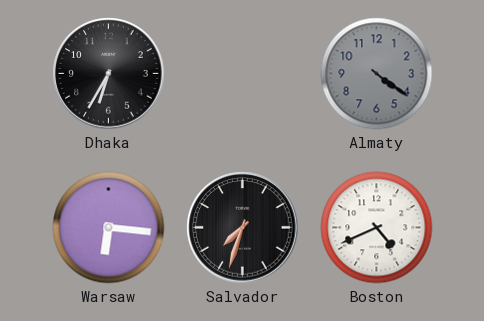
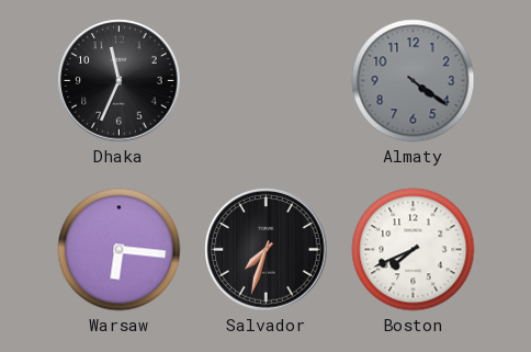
Dhaka: 6:35 -> 11:34
Boston: 4:41 -> 7:41
